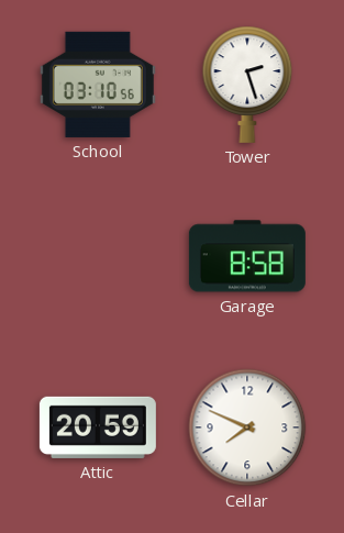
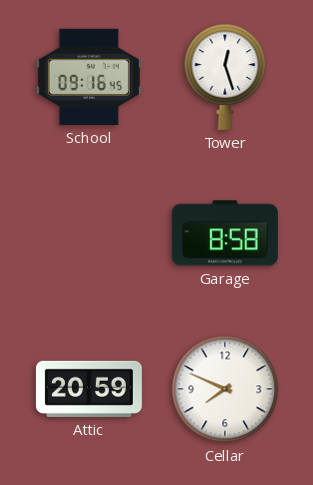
School: 03:10 -> 09:16
Tower: 2:27 -> 12:27
